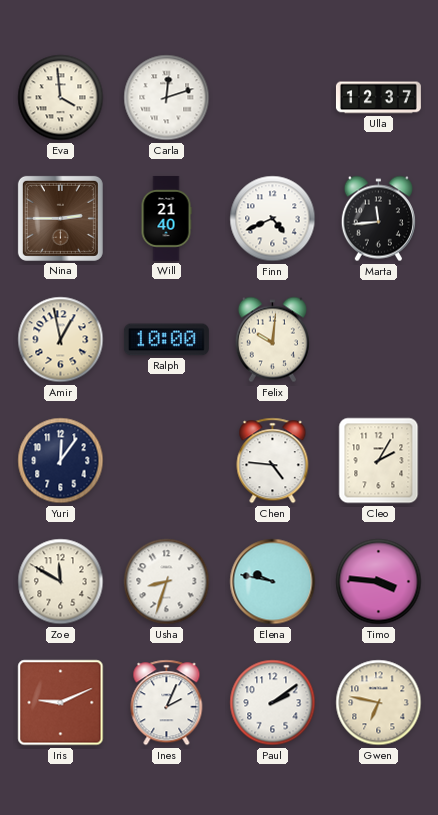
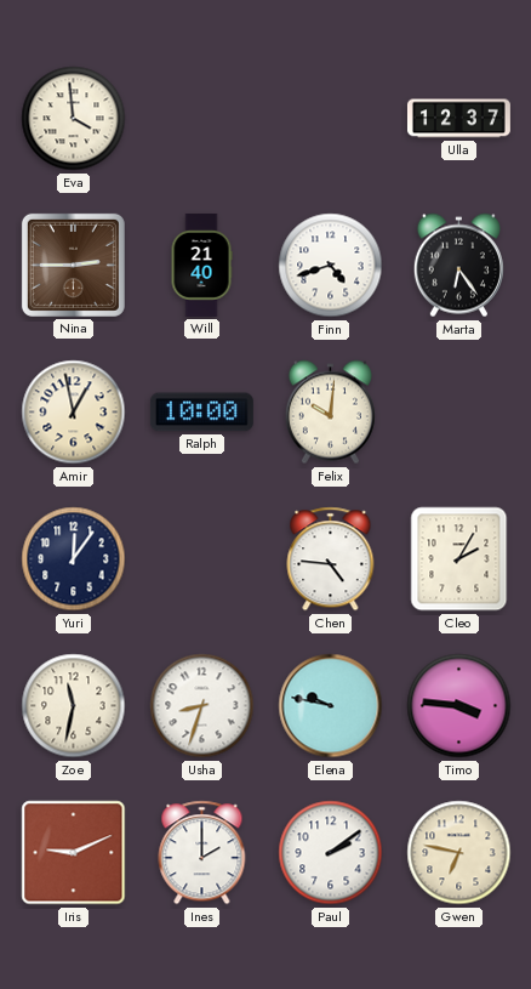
Carla: 12:12 -> none
Finn: 4:41 -> 4:42
Marta: 11:44 -> 6:24
Zoe: 11:50 -> 11:32
Ines: 2:04 -> 2:00
